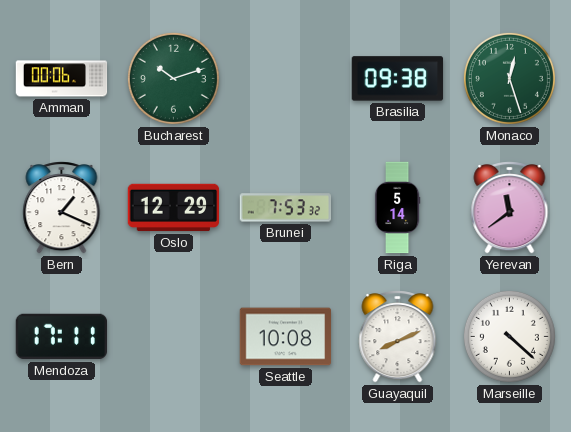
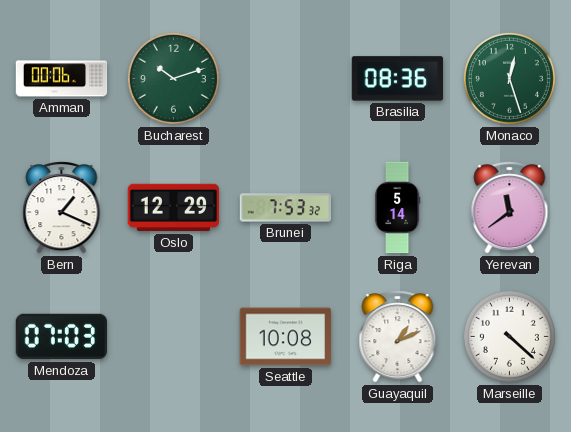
Brasilia: 09:38 -> 08:36
Mendoza: 17:11 -> 07:03
Guayaquil: 8:11 -> 1:11
